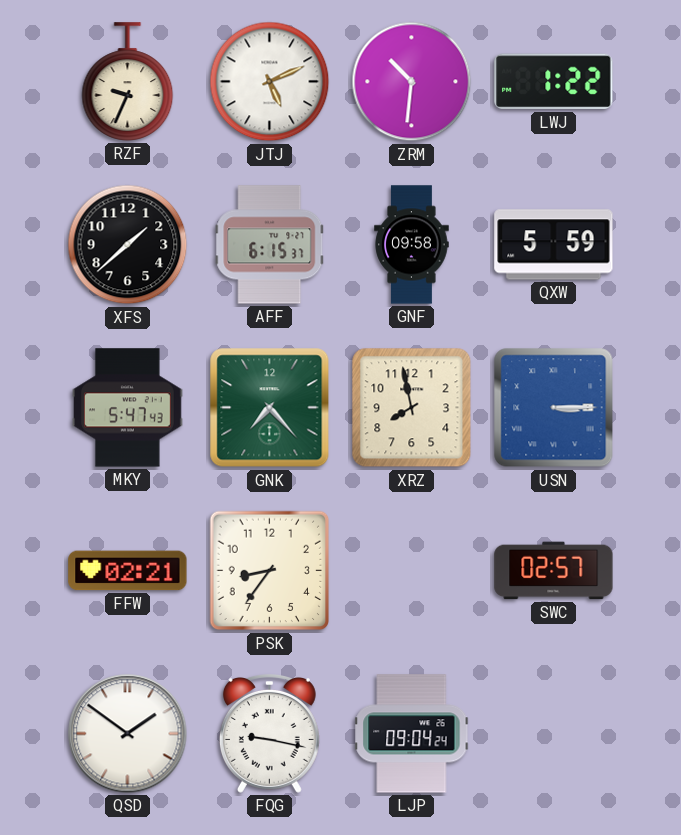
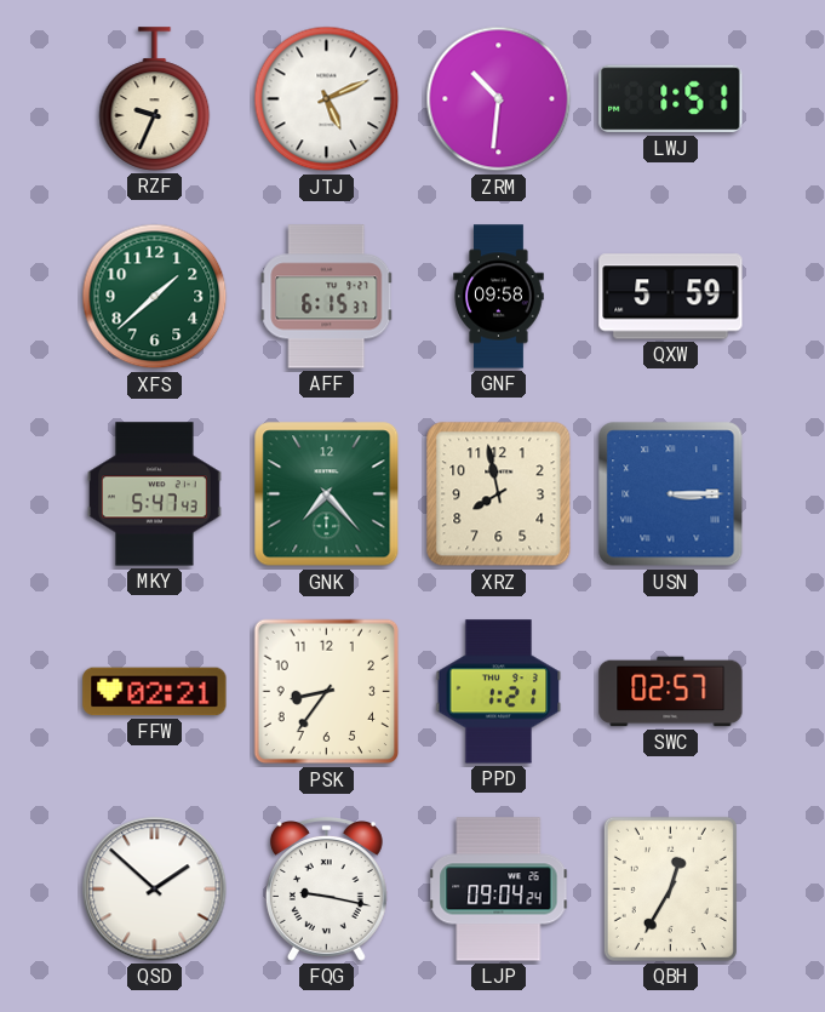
LWJ: 1:22 -> 1:51
XFS dial: black -> green
PPD: none -> 1:21
QSD: 1:51 -> 1:52
QBH: none -> 12:35
